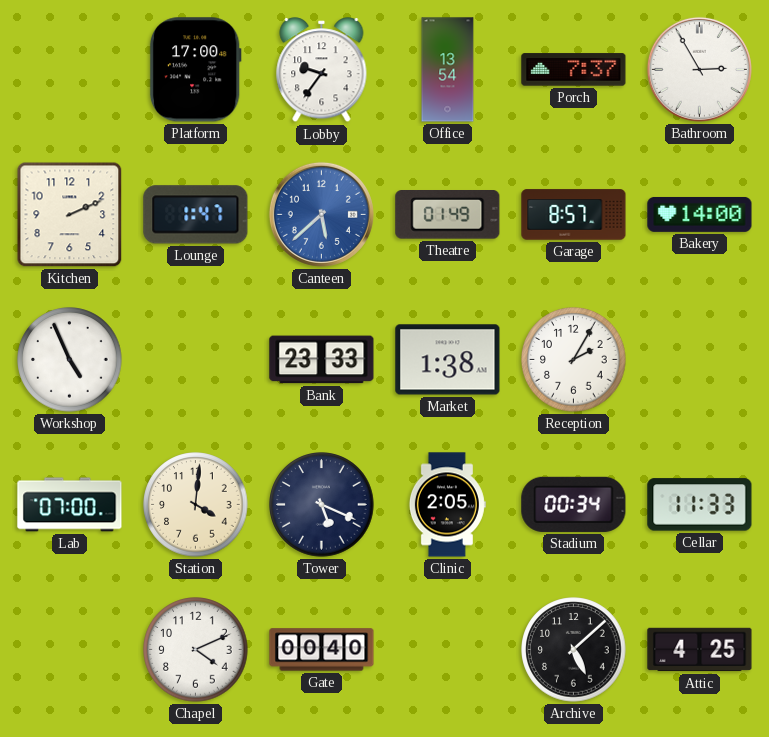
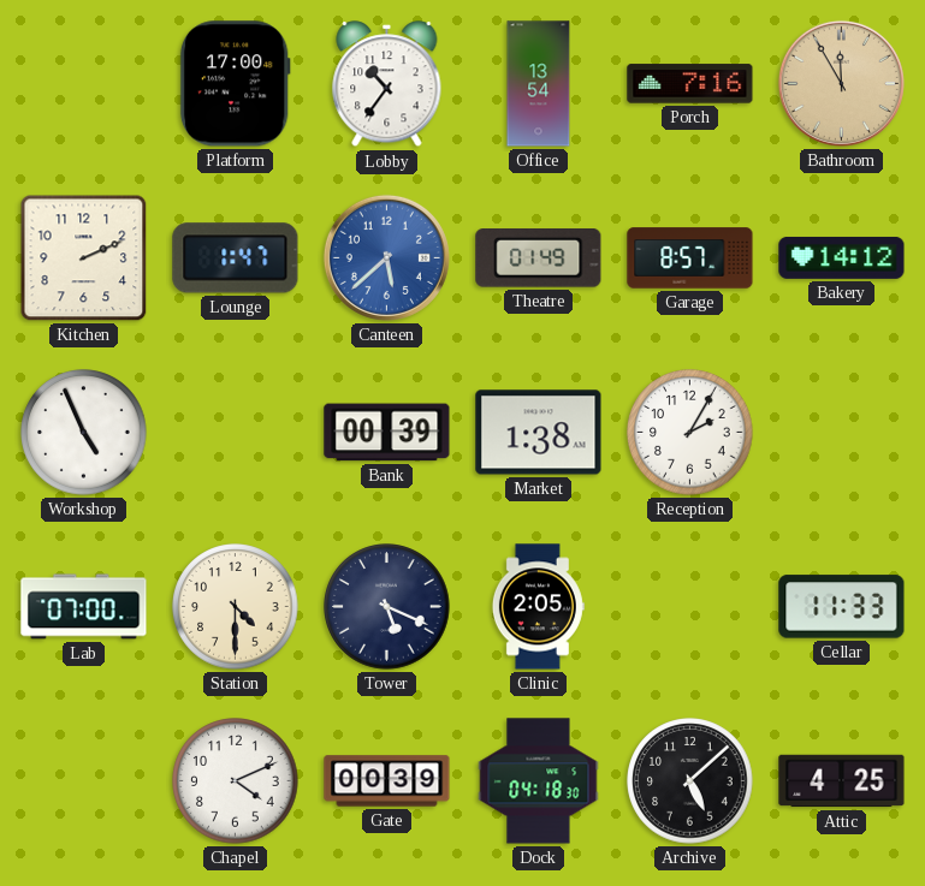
Lobby: 9:36 -> 10:36
Porch: 7:37 -> 7:16
Bathroom: 2:55 -> 11:55
Bathroom dial: white -> champagne
Bakery: 14:00 -> 14:12
Bank: 23:33 -> 00:39
Station: 4:01 -> 4:30
Stadium: 00:34 -> none
Gate: 00:40 -> 00:39
Dock: none -> 04:18
